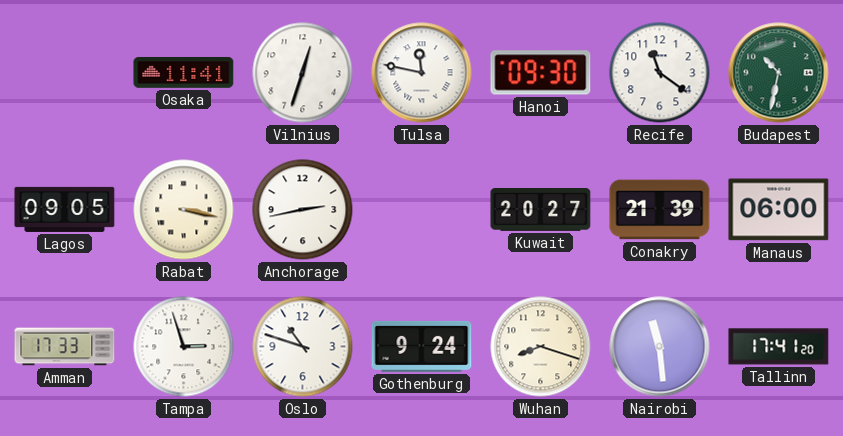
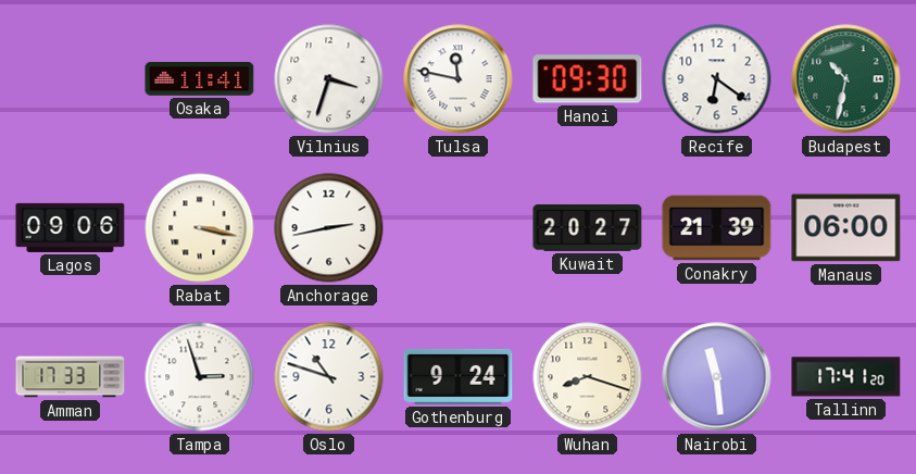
Vilnius: 12:33 -> 3:33
Recife: 11:21 -> 6:21
Lagos: 09:05 -> 09:06
